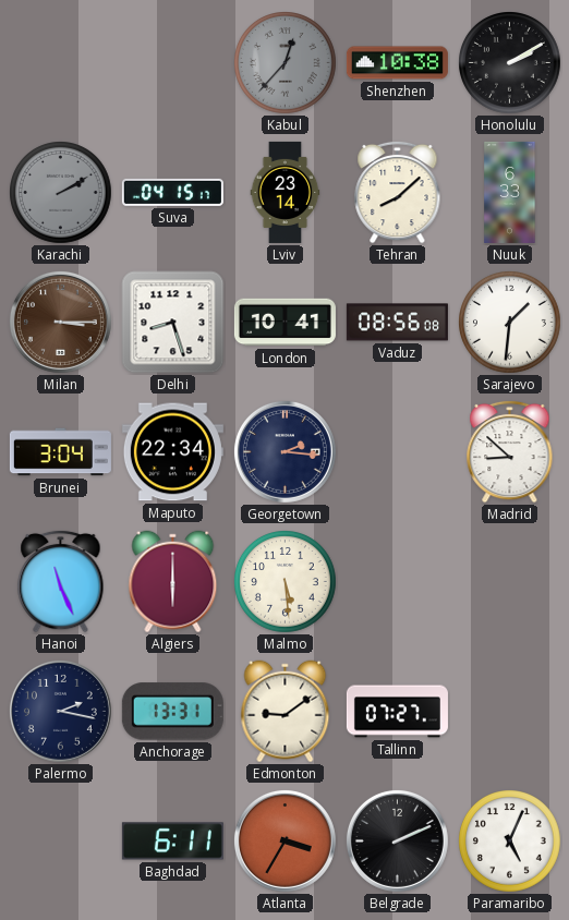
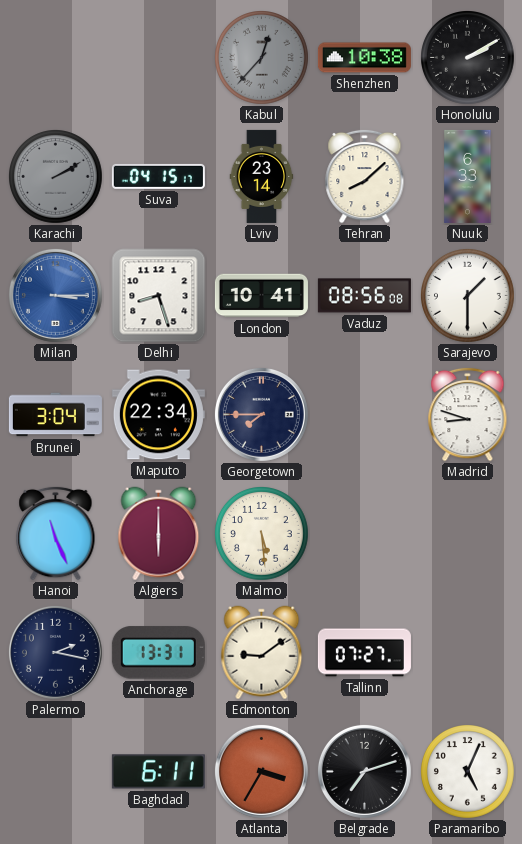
Milan dial: brown -> blue
Sarajevo: 1:31 -> 1:30
Georgetown: 2:16 -> 7:45
Madrid: 8:52 -> 8:48
Belgrade: 2:11 -> 7:12
